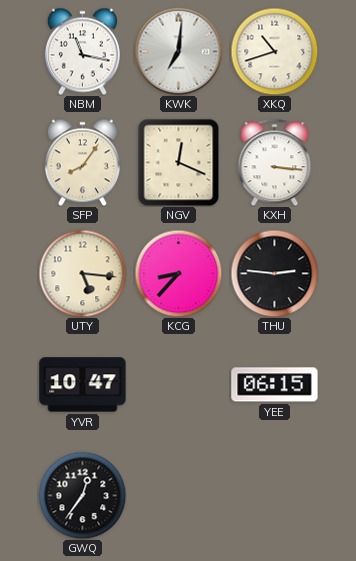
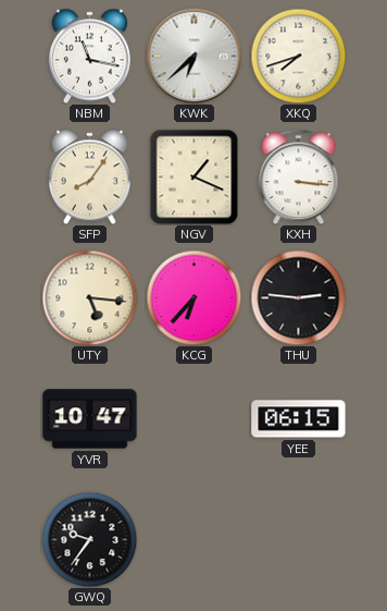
KWK: 7:01 -> 6:38
XKQ: 10:42 -> 7:42
NGV: 12:19 -> 1:19
KCG: 8:37 -> 6:37
GWQ: 12:36 -> 9:36
